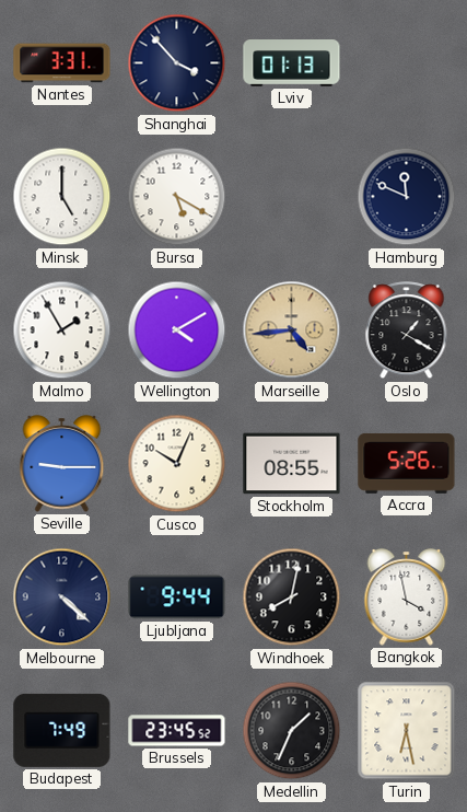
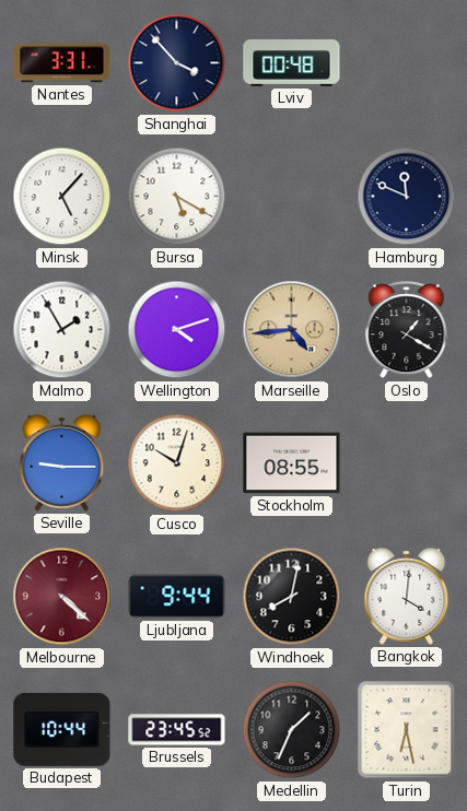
Lviv: 01:13 -> 00:48
Minsk: 5:00 -> 5:07
Wellington: 4:10 -> 4:12
Cusco: 10:04 -> 10:03
Accra: 5:26 -> none
Melbourne dial: navy -> burgundy
Bangkok: 3:58 -> 4:01
Budapest: 7:49 -> 10:44
